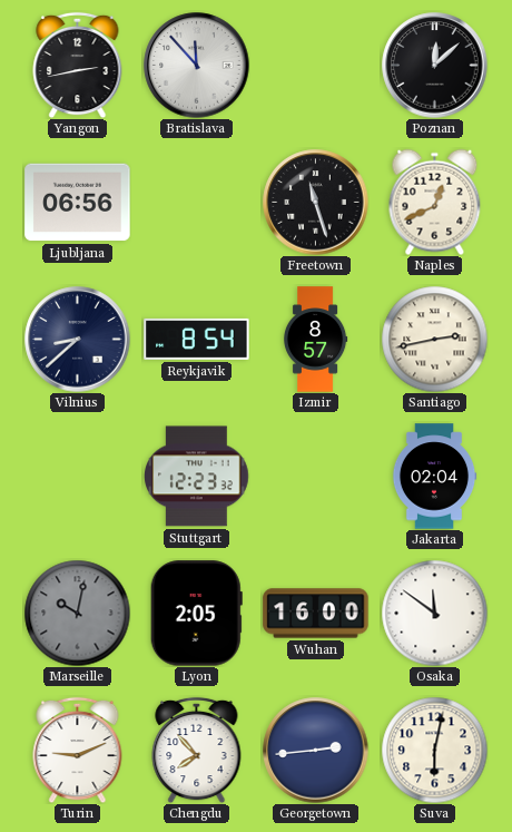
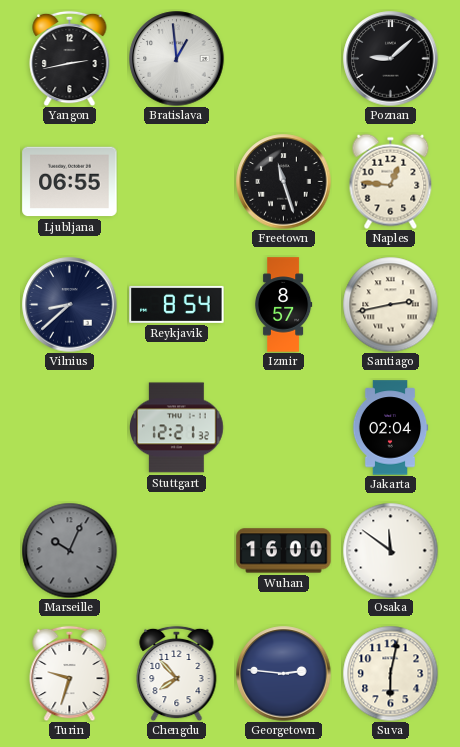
Bratislava: 11:53 -> 12:59
Poznan: 12:08 -> 9:08
Ljubljana: 06:56 -> 06:55
Naples: 12:41 -> 12:46
Stuttgart: 12:23 -> 12:21
Marseille: 10:02 -> 10:04
Lyon: 2:05 -> none
Turin: 9:11 -> 9:33
Georgetown: 2:44 -> 2:46
